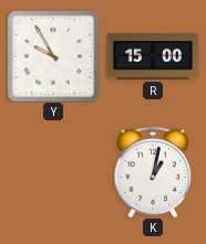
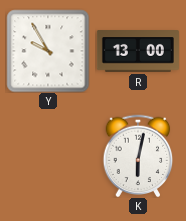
R: 15:00 -> 13:00
K: 1:02 -> 6:02
